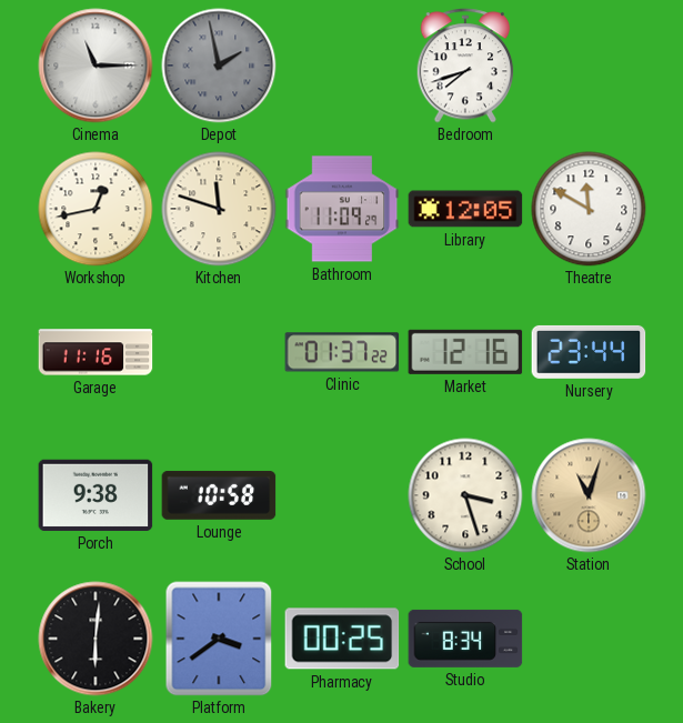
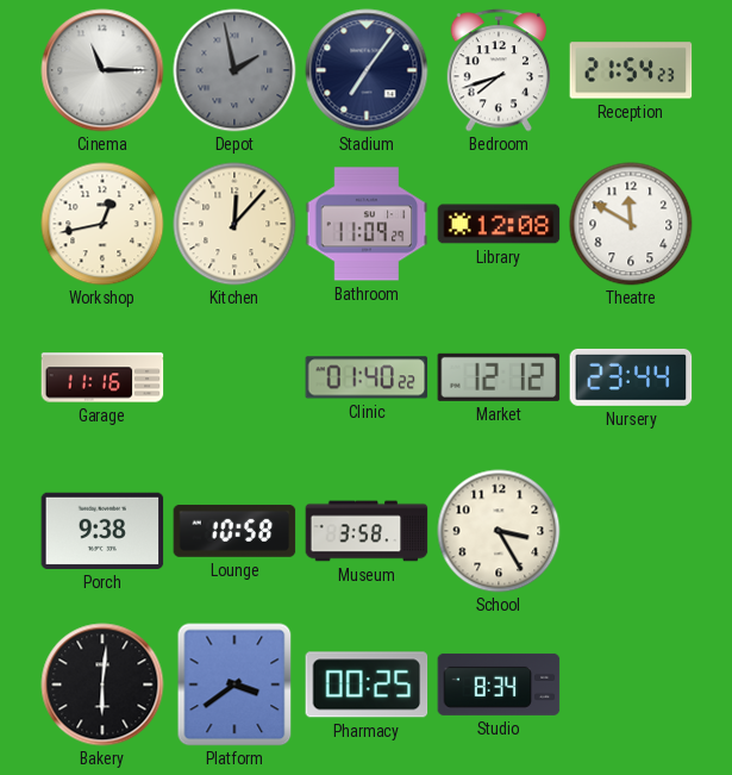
Stadium: none -> 7:06
Reception: none -> 21:54
Kitchen: 11:48 -> 12:07
Library: 12:05 -> 12:08
Clinic: 01:37 -> 01:40
Market: 12:16 -> 12:12
Museum: none -> 3:58
School: 3:27 -> 3:25
Station: 11:03 -> none
